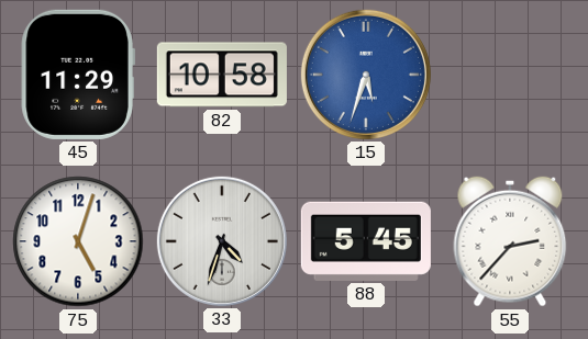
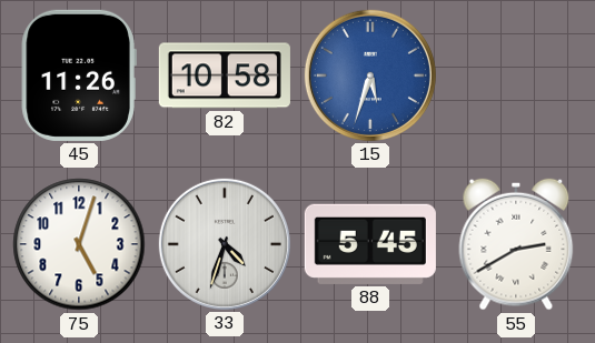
45: 11:29 -> 11:26
55: 2:37 -> 2:40
